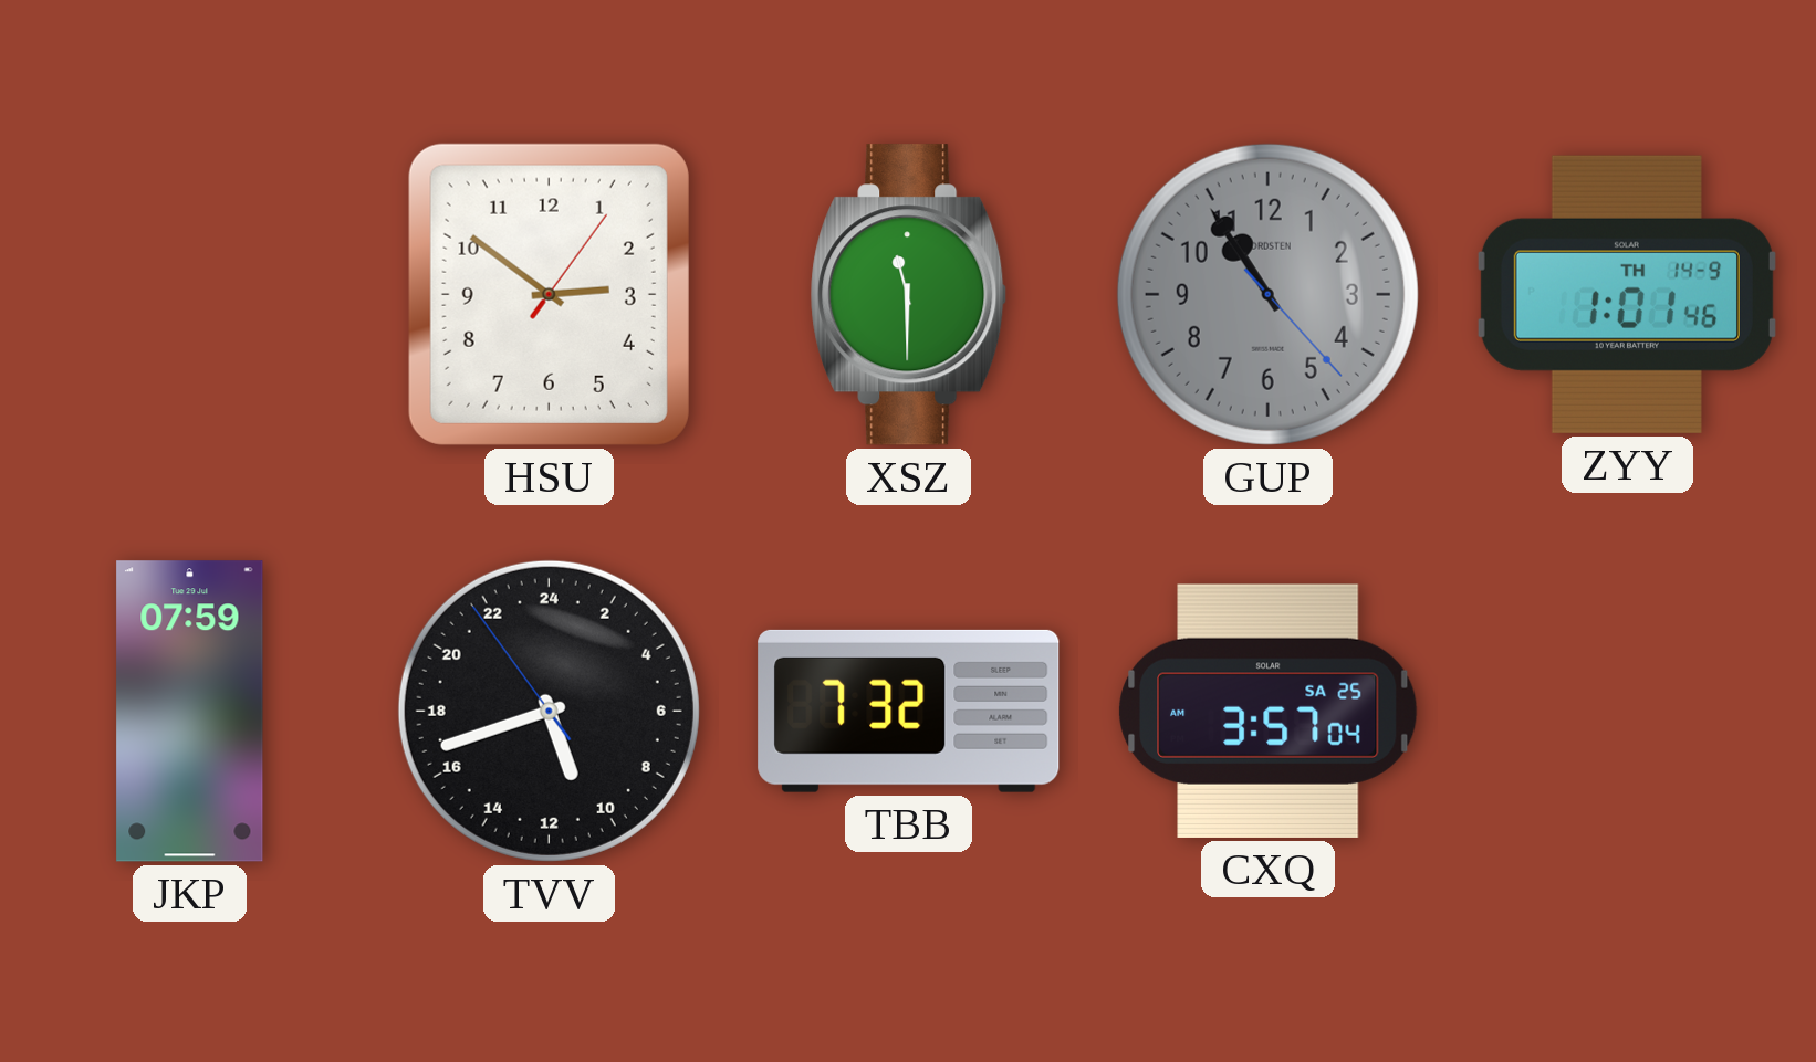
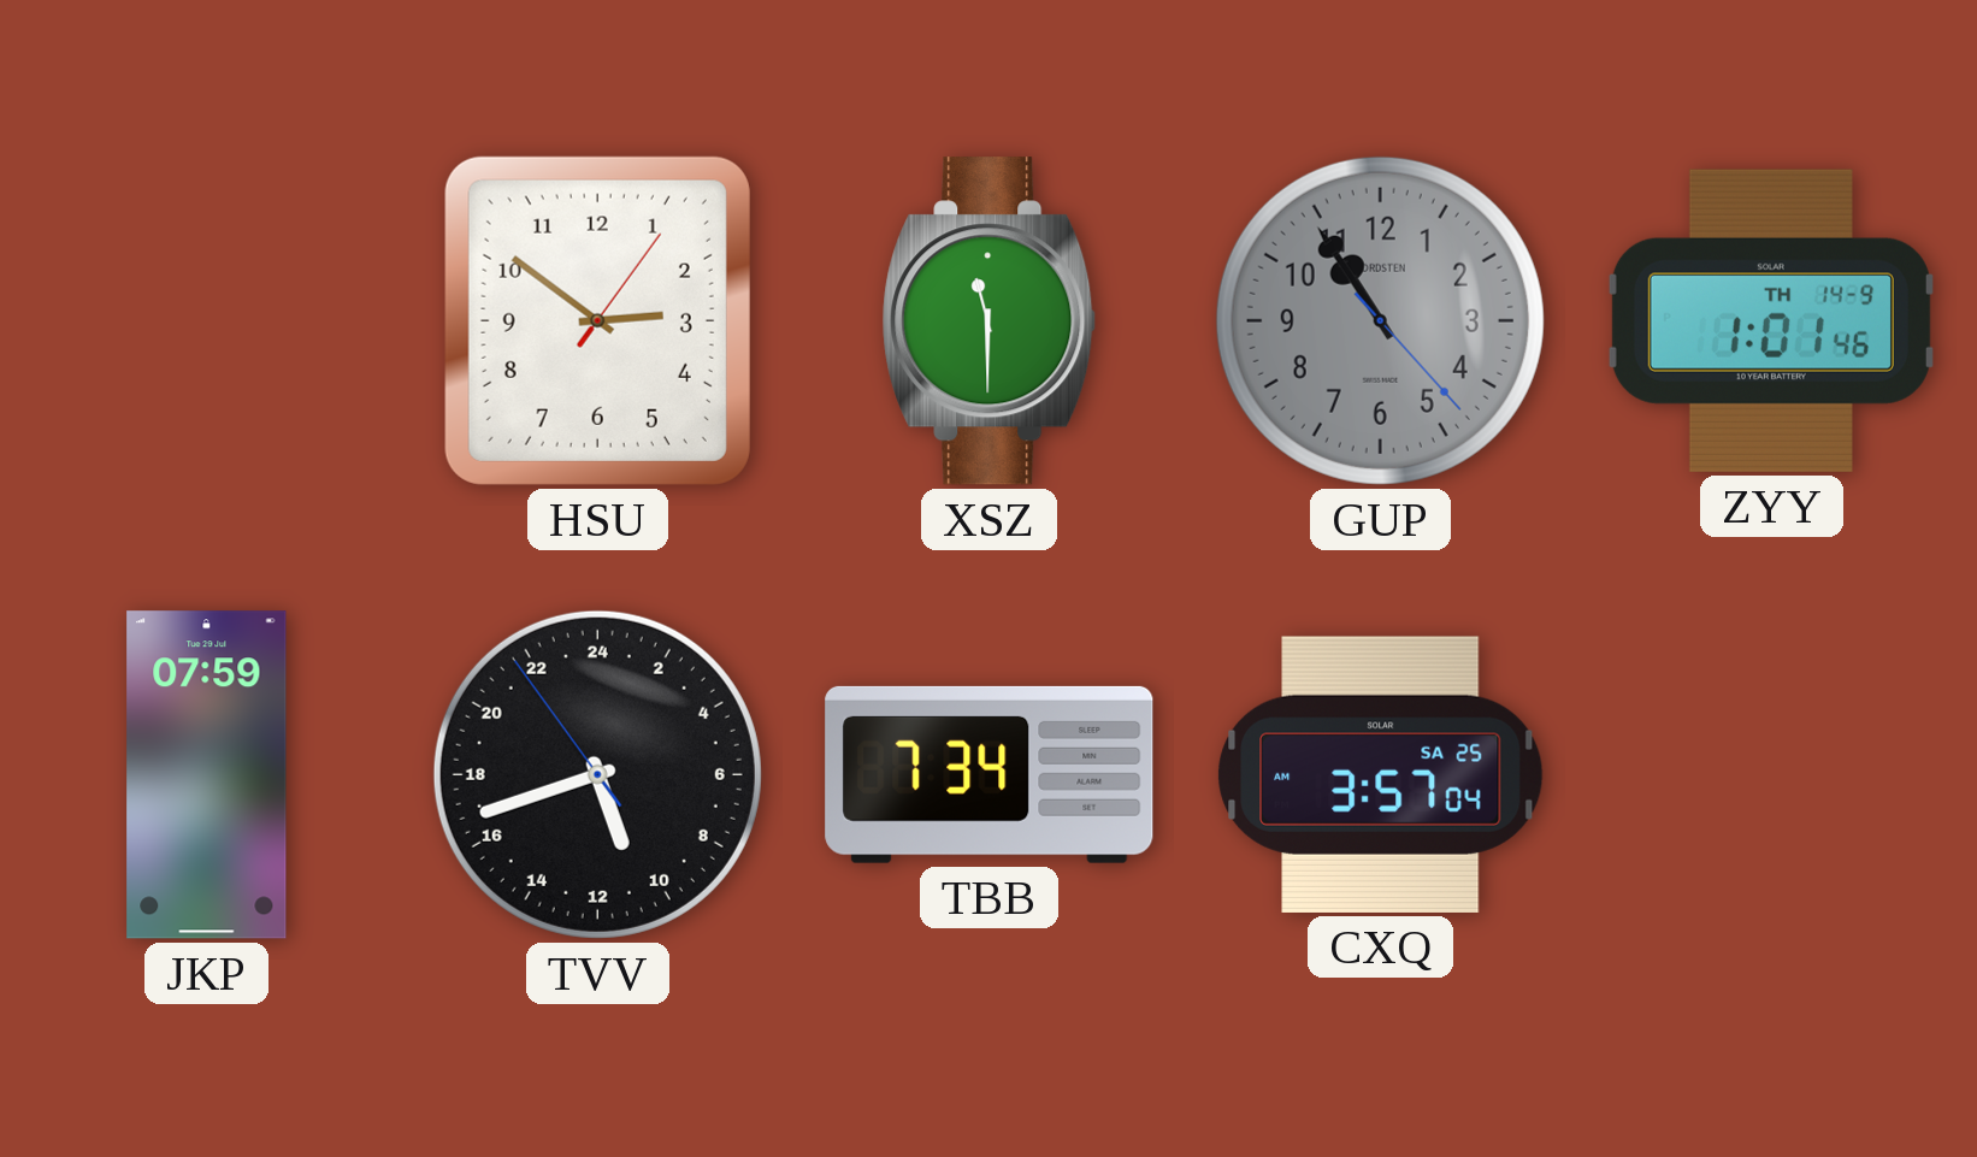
TBB: 7:32 -> 7:34
